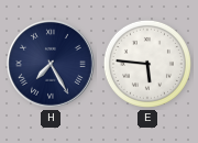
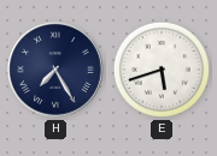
E: 5:46 -> 5:42
